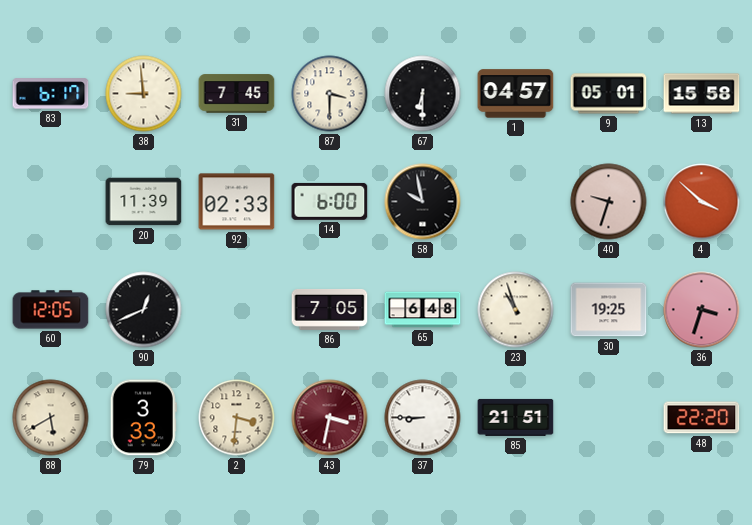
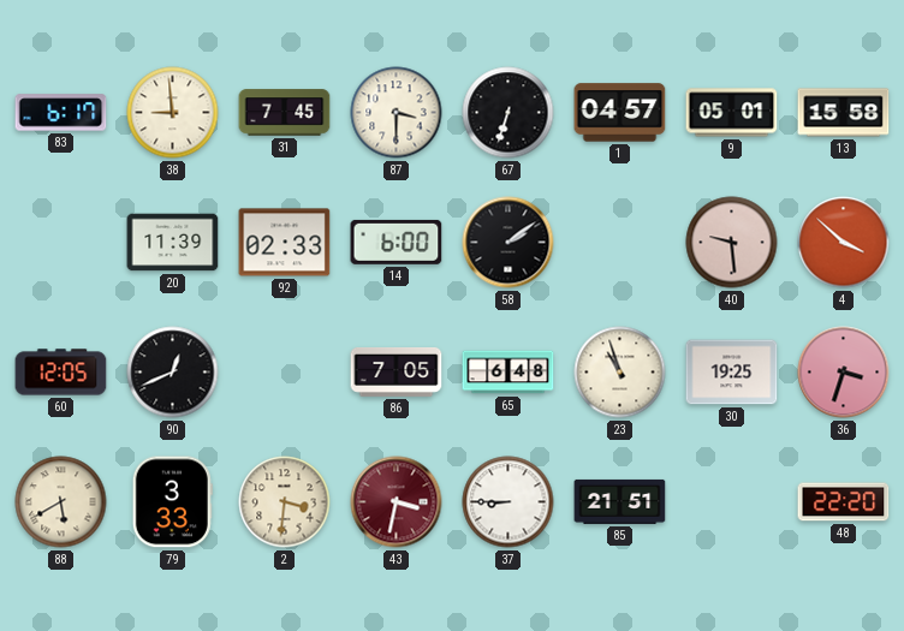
67: 6:30 -> 6:33
58: 9:58 -> 2:09
40: 9:33 -> 9:29
